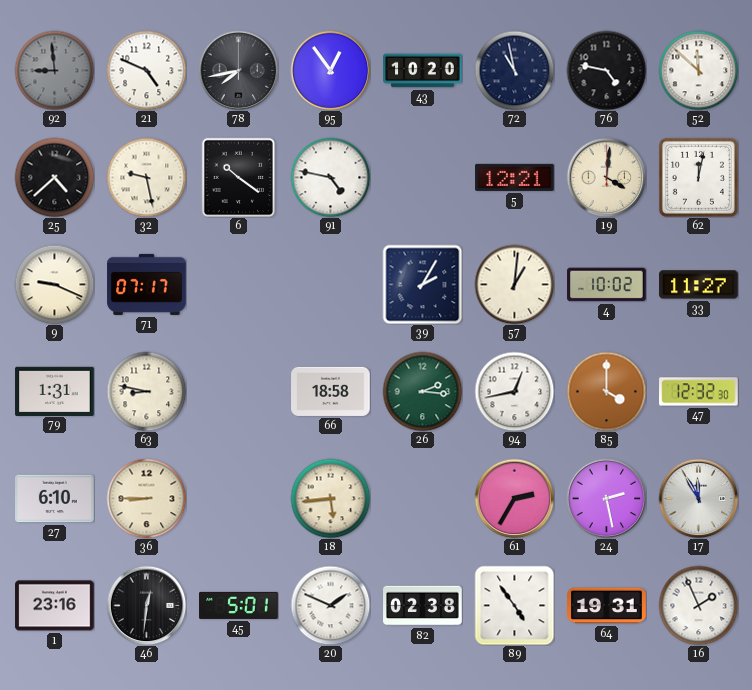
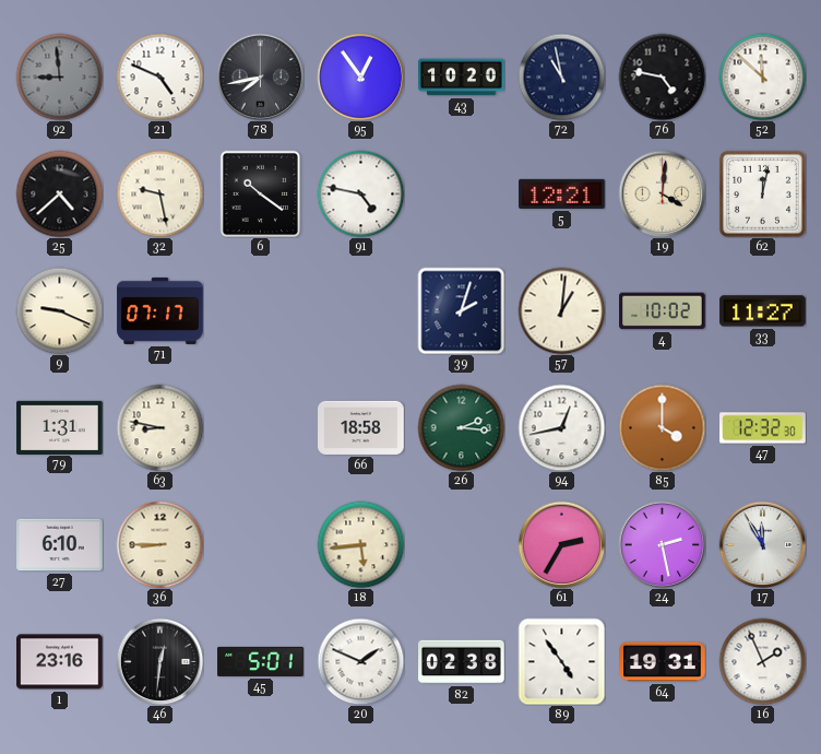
39: 2:05 -> 2:03
